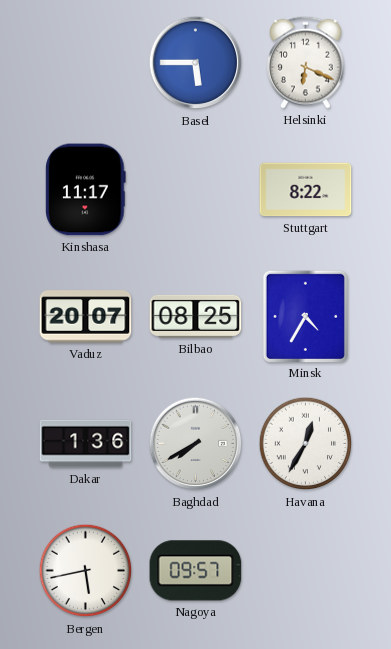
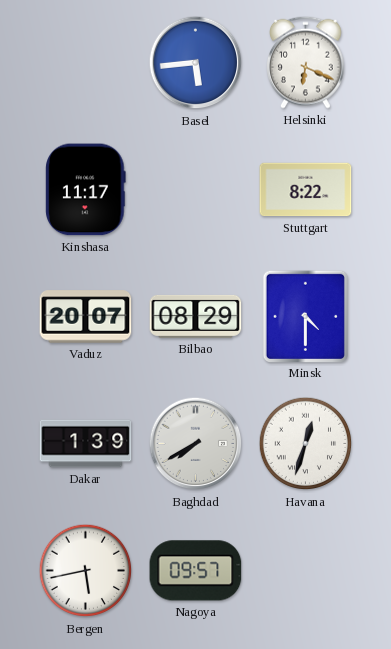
Basel: 5:45 -> 5:44
Bilbao: 08:25 -> 08:29
Minsk: 4:35 -> 4:30
Dakar: 1:36 -> 1:39
Havana: 12:35 -> 12:33
